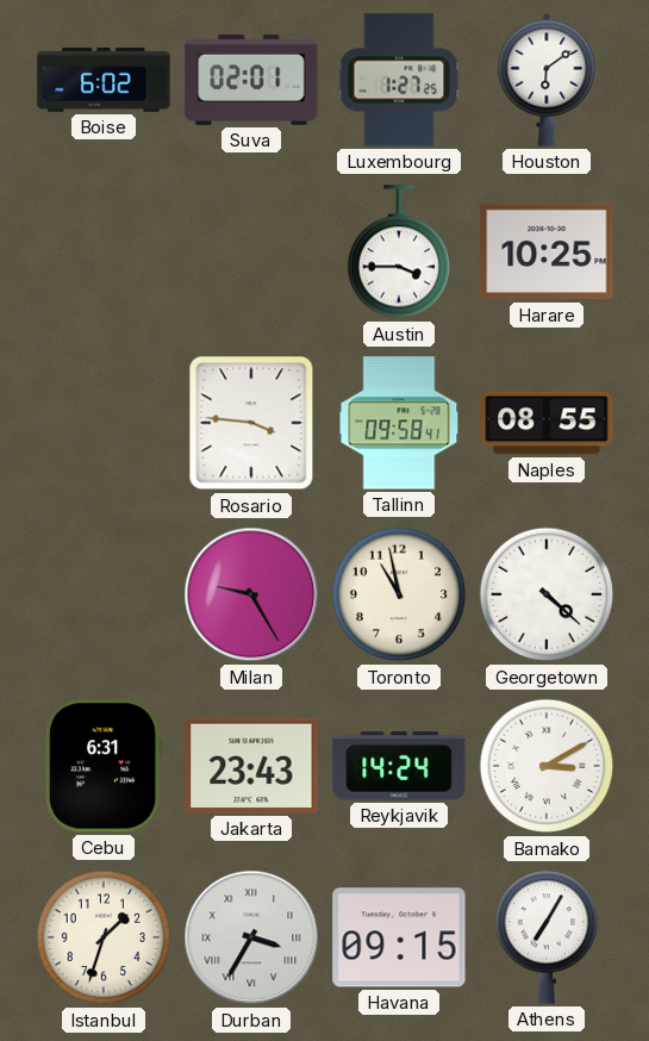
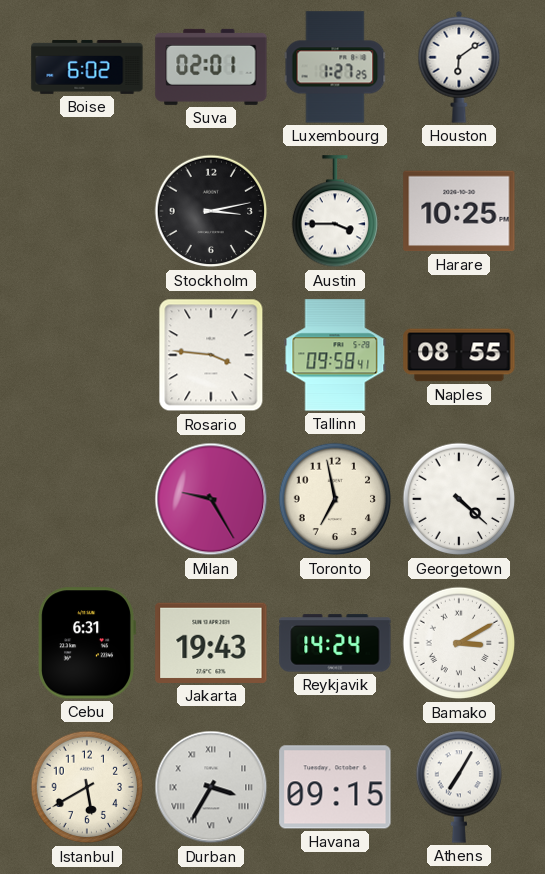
Stockholm: none -> 3:13
Toronto: 10:58 -> 6:58
Jakarta: 23:43 -> 19:43
Istanbul: 1:33 -> 5:40
